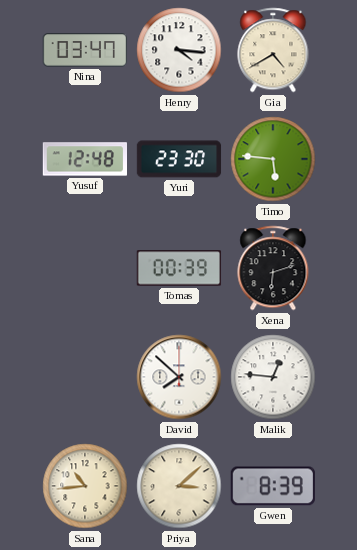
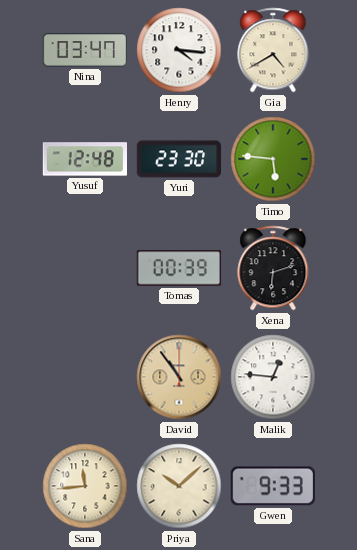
David: 7:52 -> 10:54
David dial: white -> champagne
Sana: 10:44 -> 11:44
Priya: 3:08 -> 10:08
Gwen: 8:39 -> 9:33
